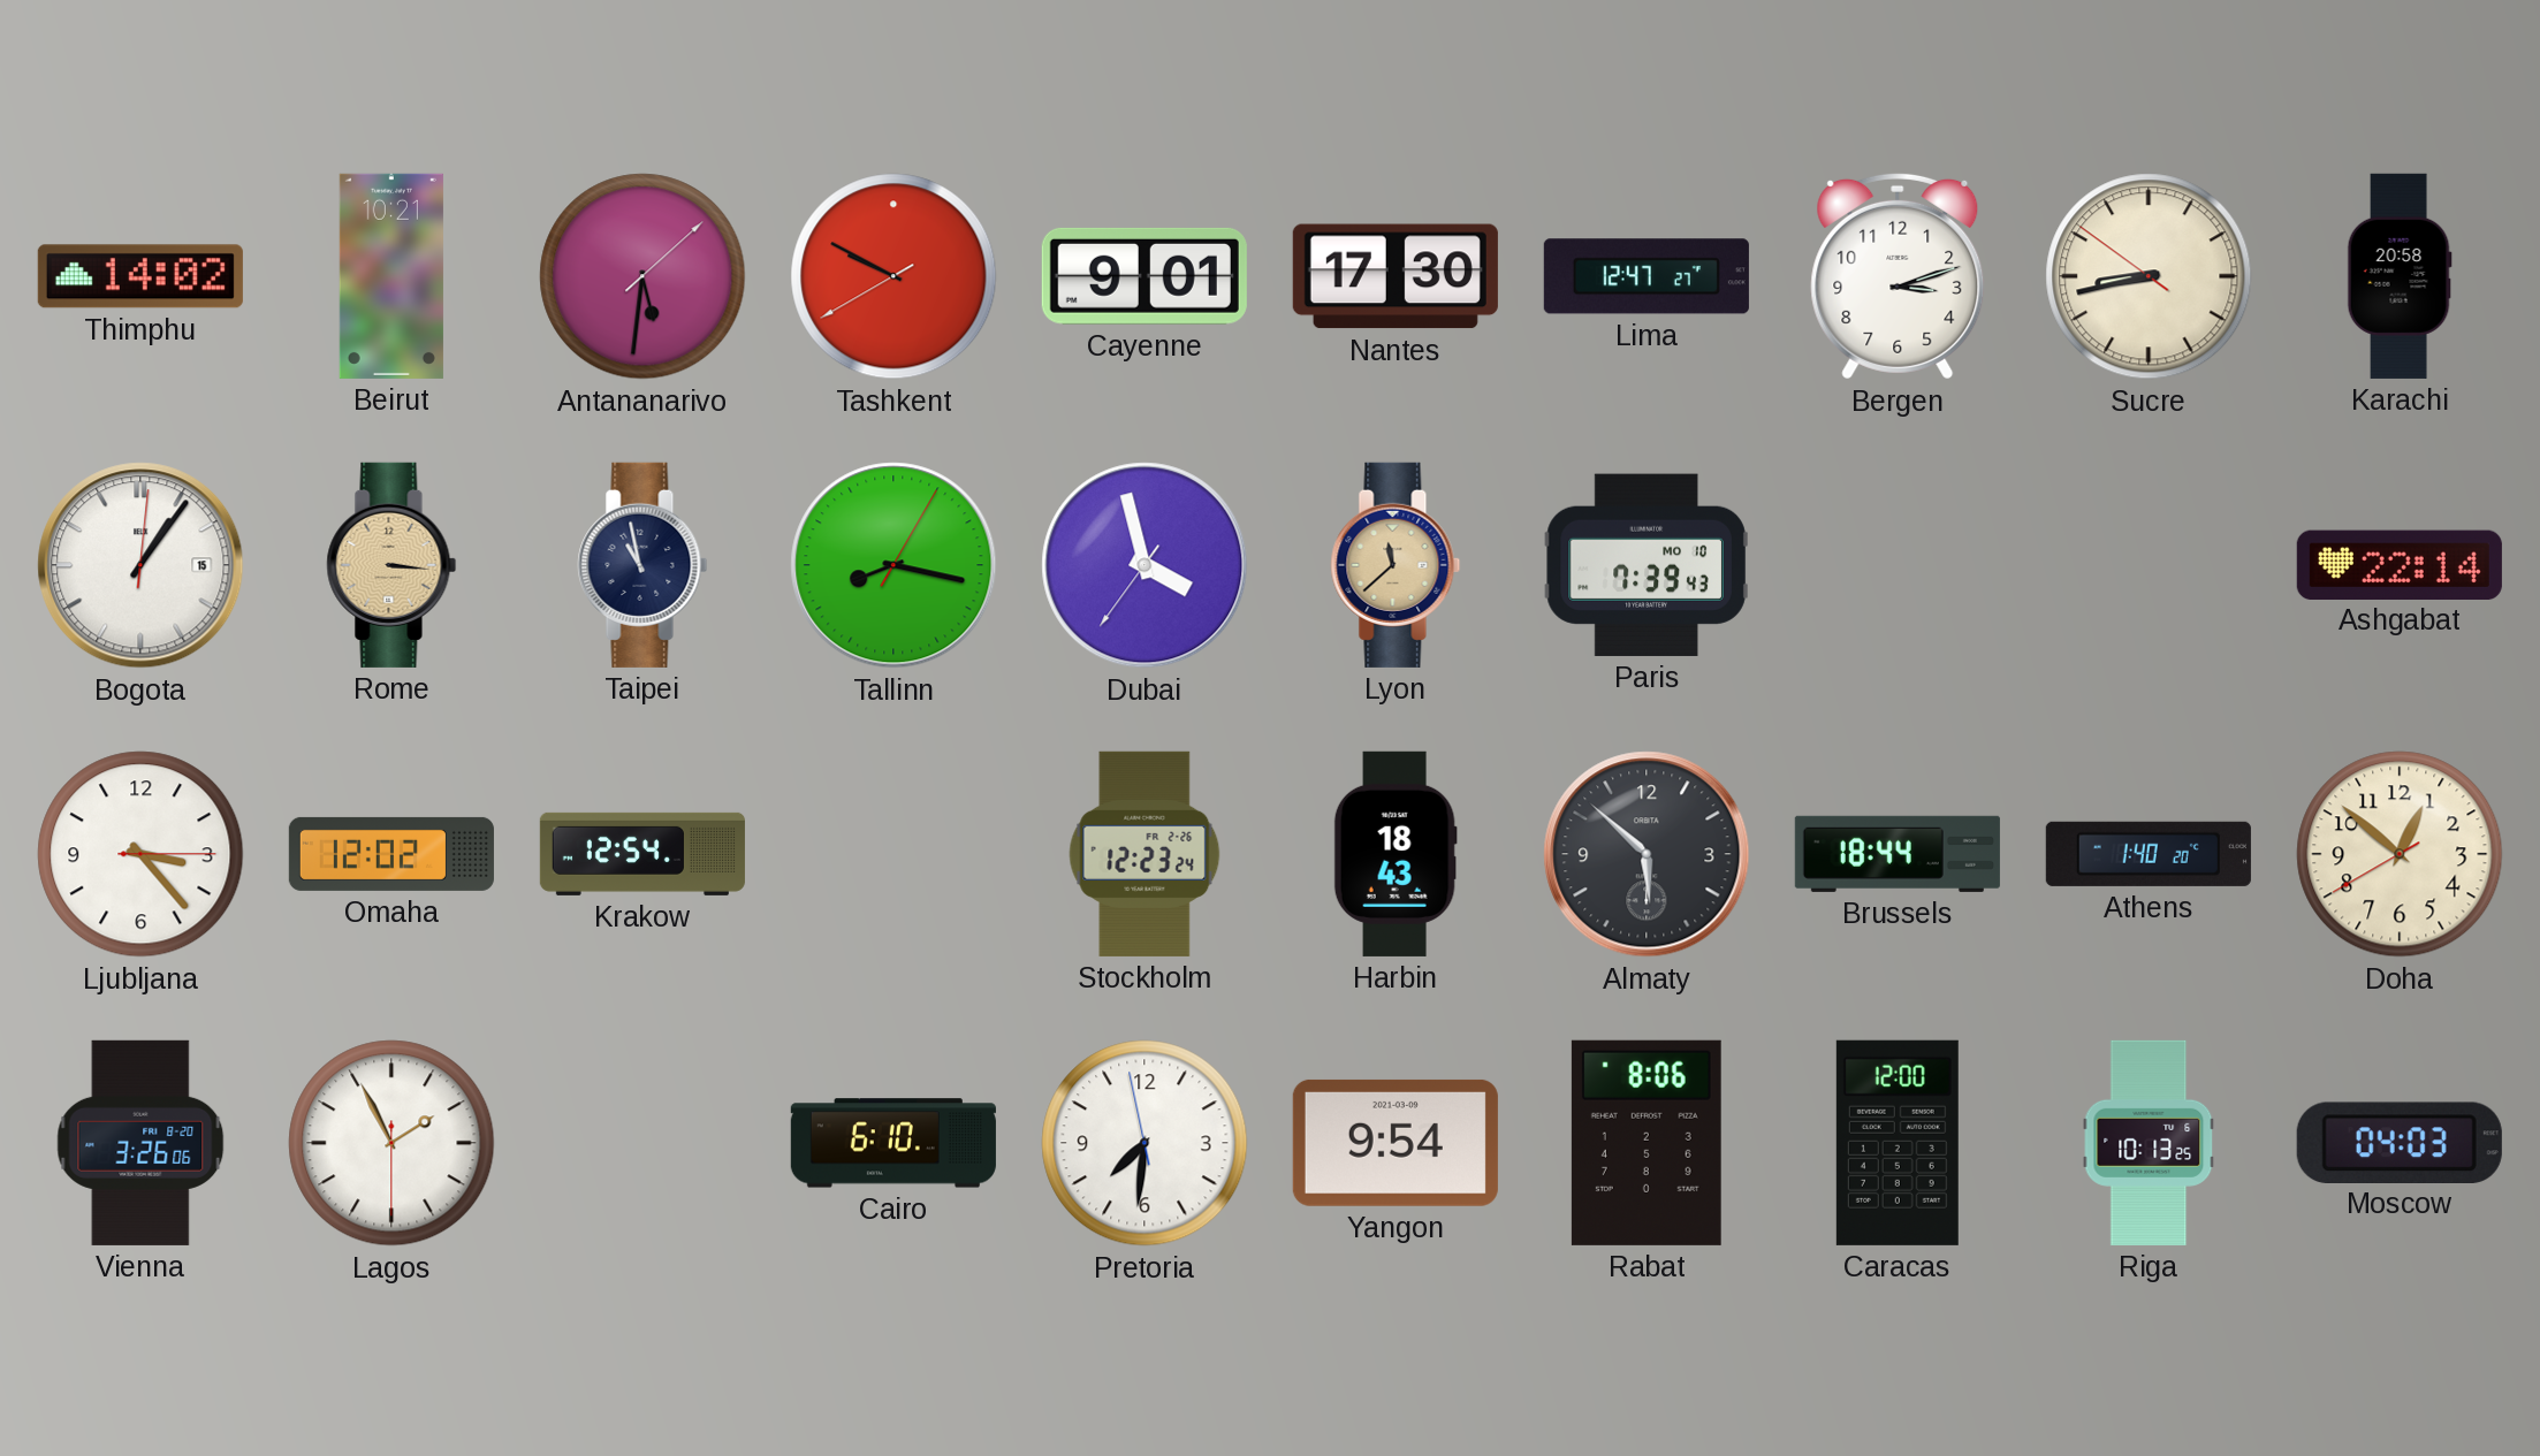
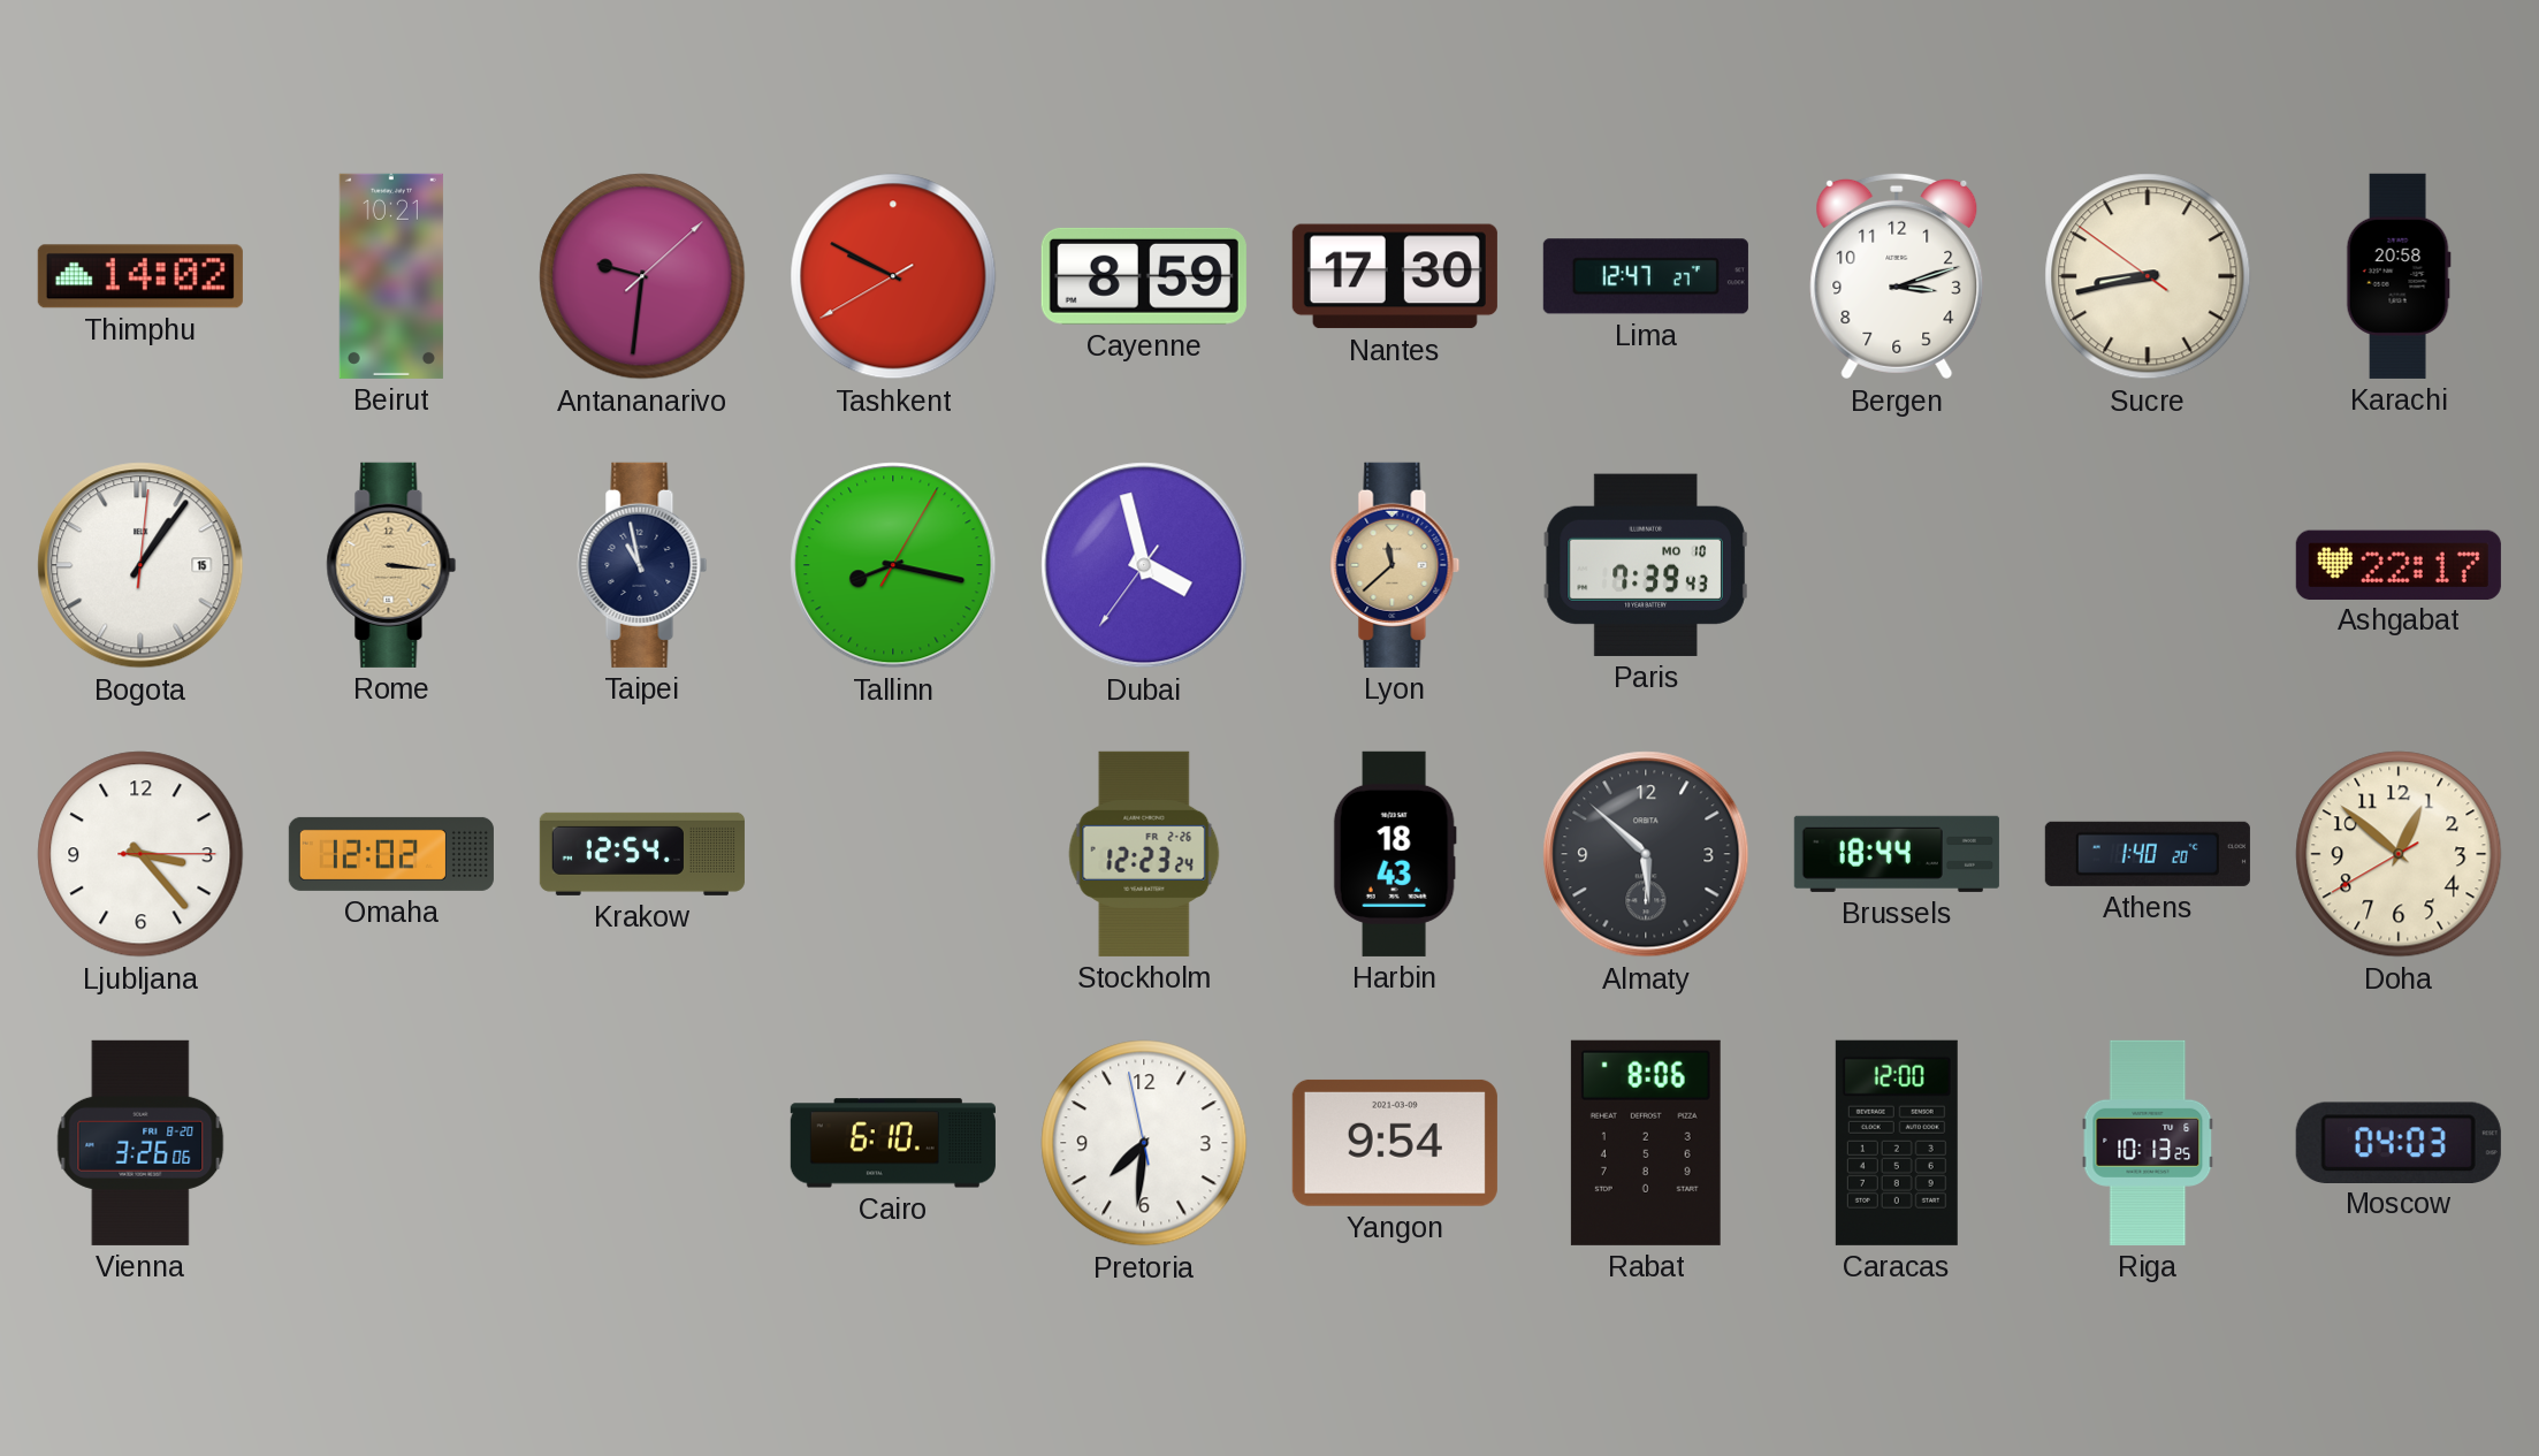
Antananarivo: 5:31 -> 9:31
Cayenne: 9:01 -> 8:59
Ashgabat: 22:14 -> 22:17
Lagos: 1:55 -> none
